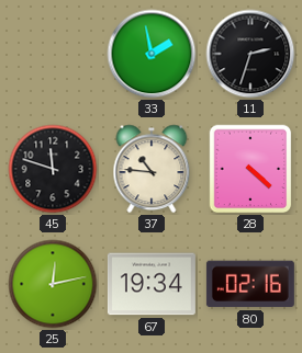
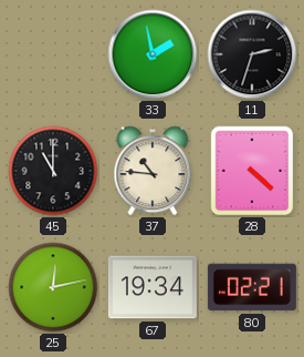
45: 11:48 -> 11:00
80: 02:16 -> 02:21
